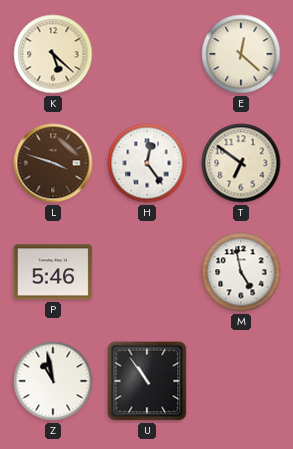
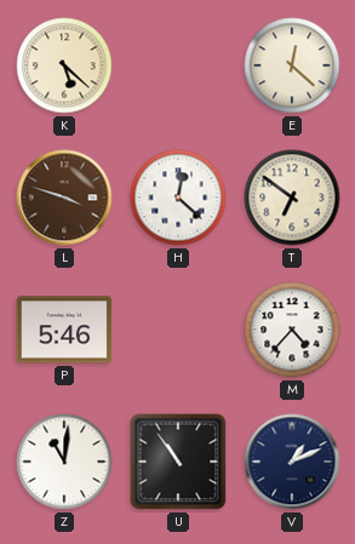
H: 12:24 -> 12:22
M: 4:58 -> 4:37
Z: 10:58 -> 11:01
V: none -> 1:11
